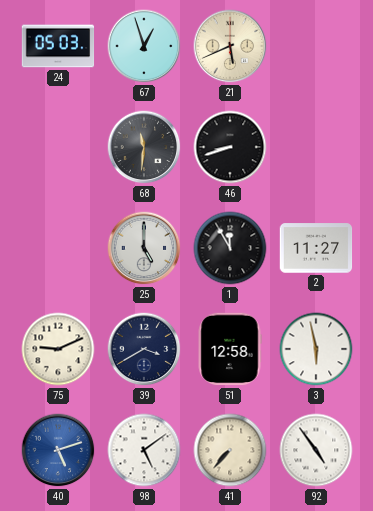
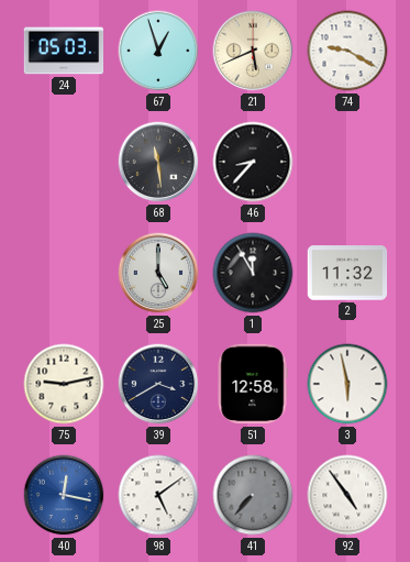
74: none -> 9:20
68: 11:31 -> 11:29
46: 8:42 -> 8:37
2: 11:27 -> 11:32
75: 9:11 -> 9:13
40: 5:12 -> 12:17
41 dial: cream -> grey
